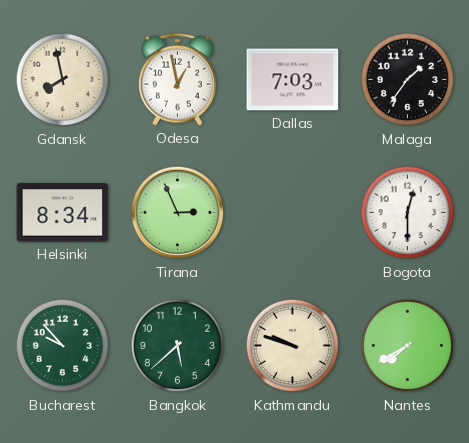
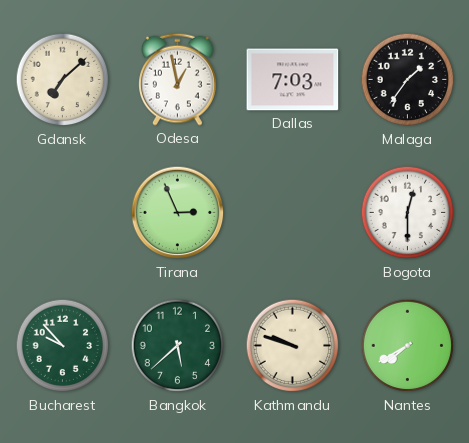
Gdansk: 7:58 -> 7:08
Helsinki: 8:34 -> none
